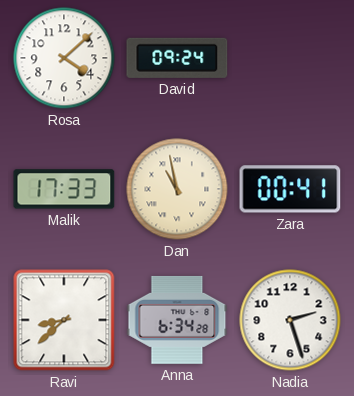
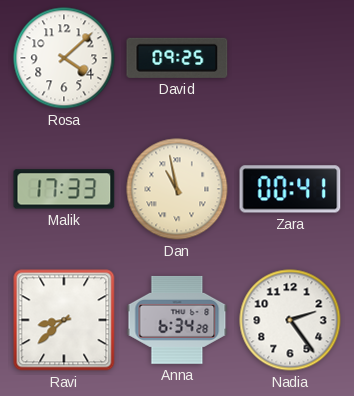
David: 09:24 -> 09:25
Nadia: 2:27 -> 2:24
